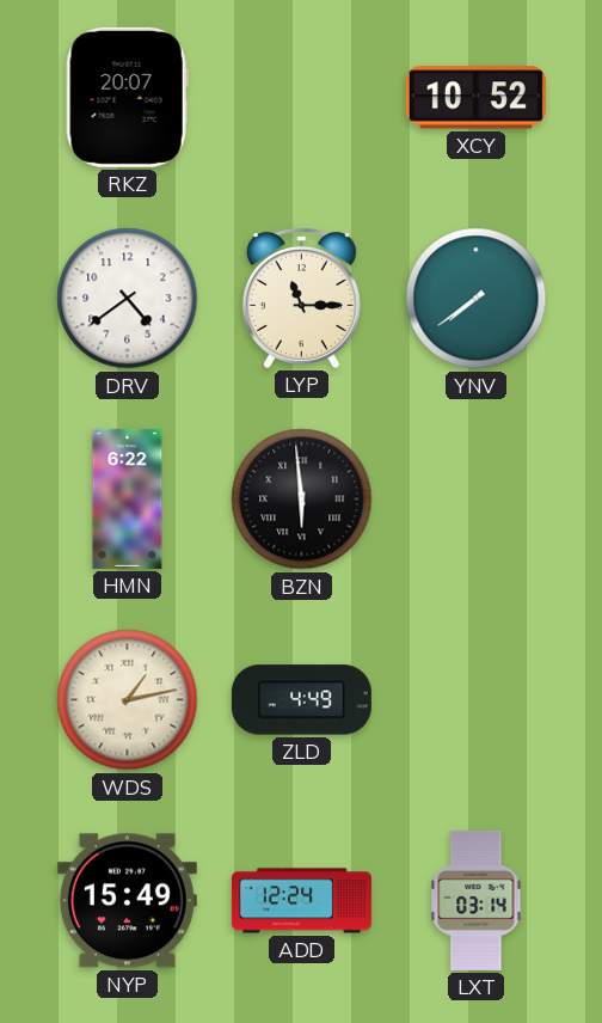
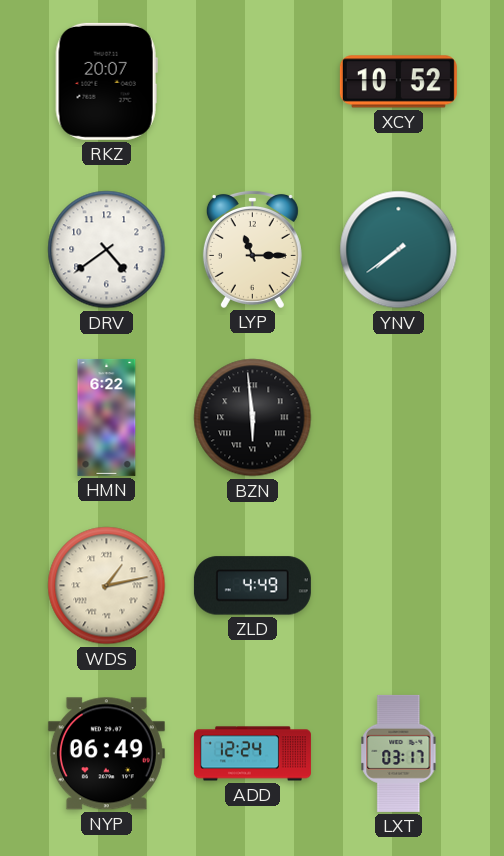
NYP: 15:49 -> 06:49
LXT: 03:14 -> 03:17
